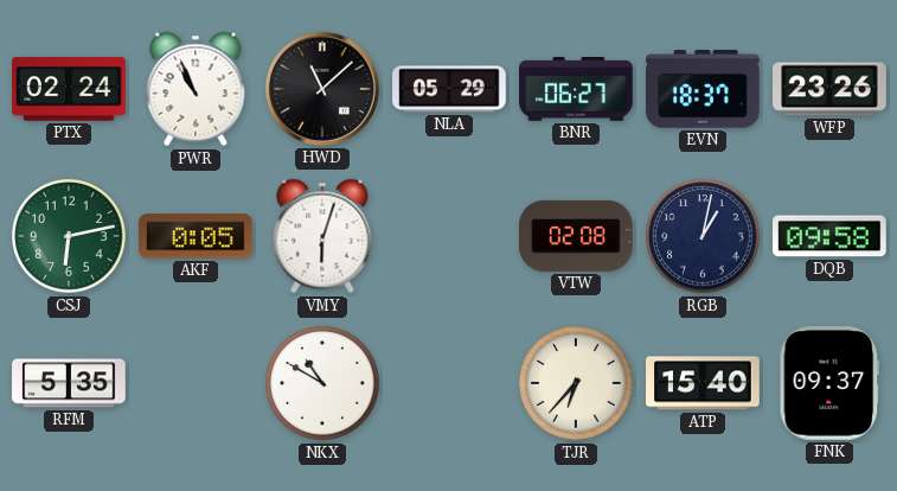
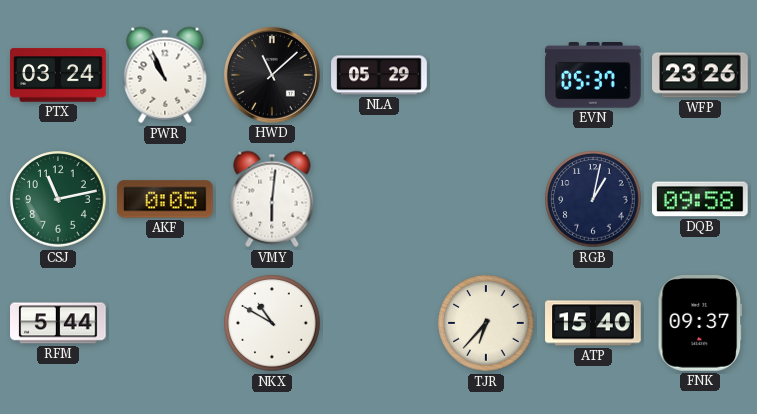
PTX: 02:24 -> 03:24
BNR: 06:27 -> none
EVN: 18:37 -> 05:37
CSJ: 6:13 -> 11:13
VMY: 6:03 -> 6:01
VTW: 02:08 -> none
RFM: 5:35 -> 5:44
